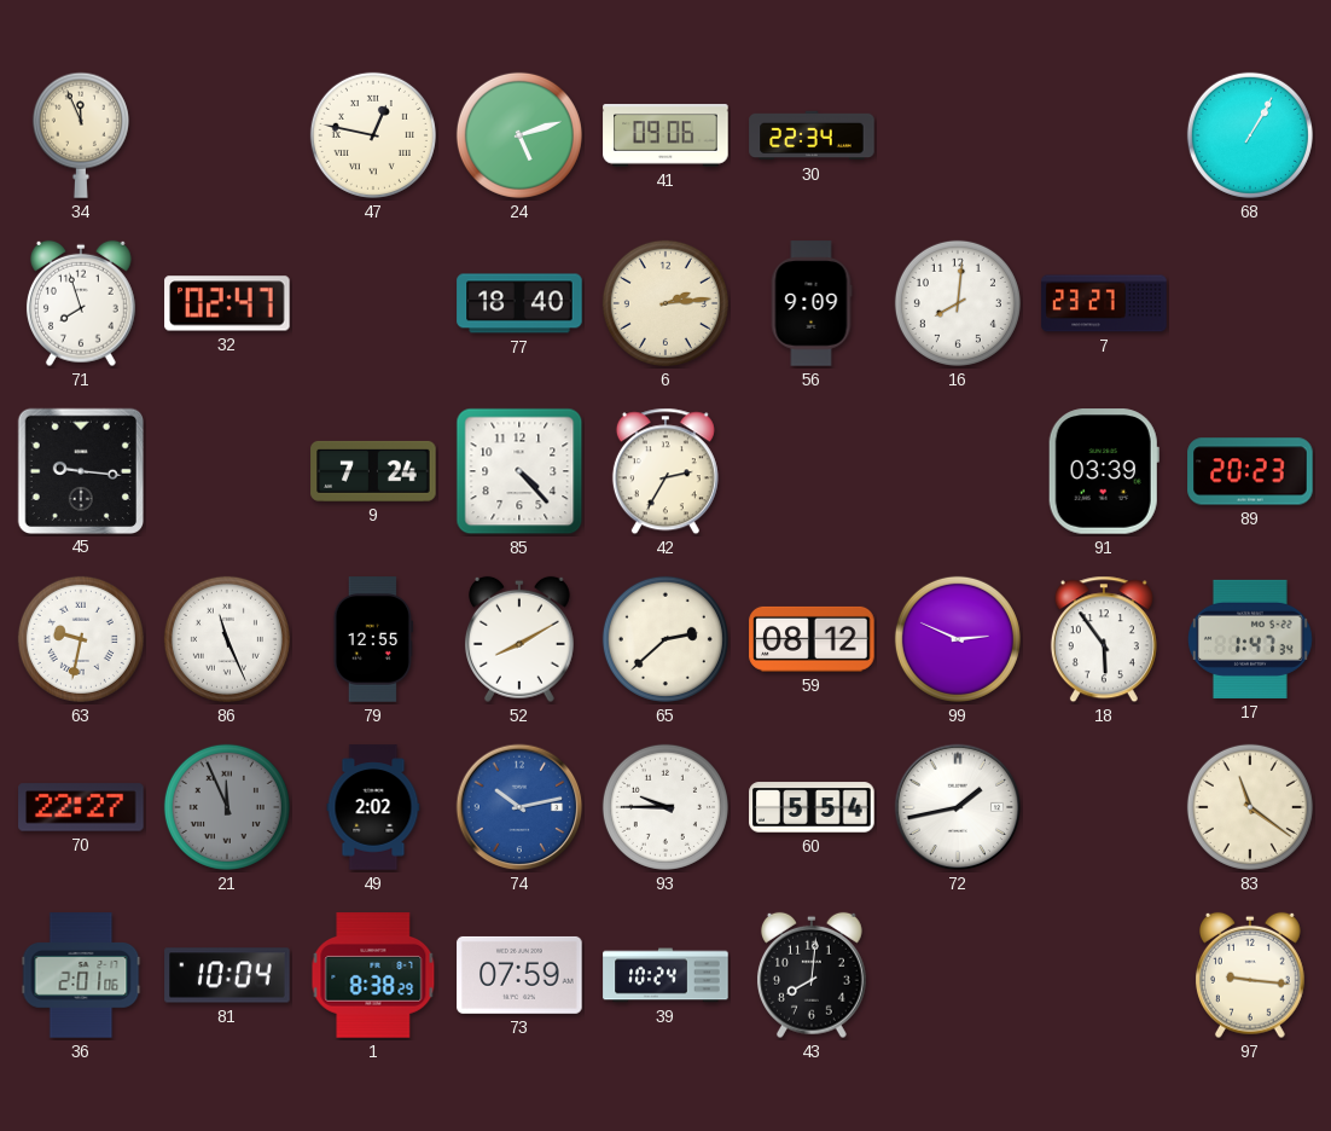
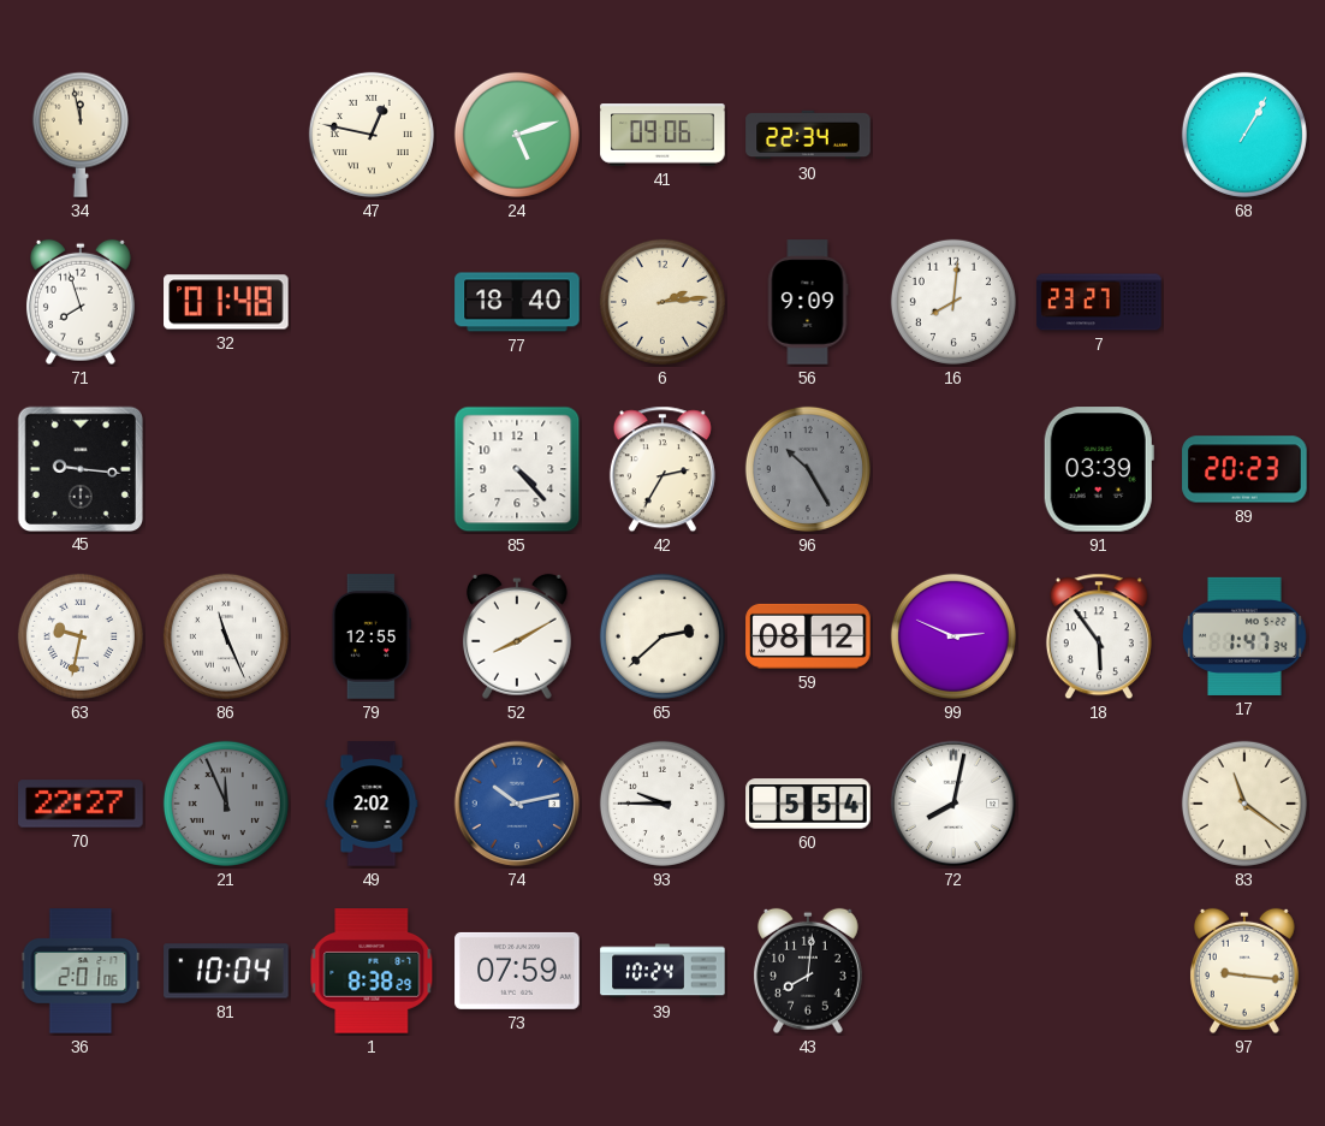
34: 11:56 -> 11:58
32: 02:47 -> 01:48
9: 7:24 -> none
96: none -> 10:25
72: 1:43 -> 8:02
